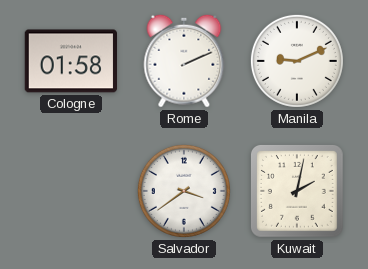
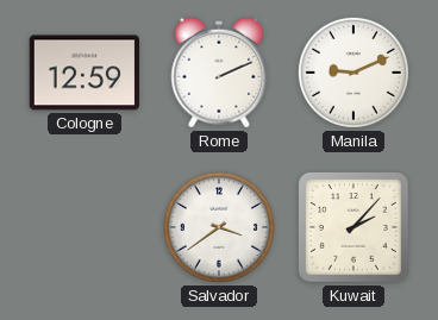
Cologne: 01:58 -> 12:59
Kuwait: 2:02 -> 2:07
